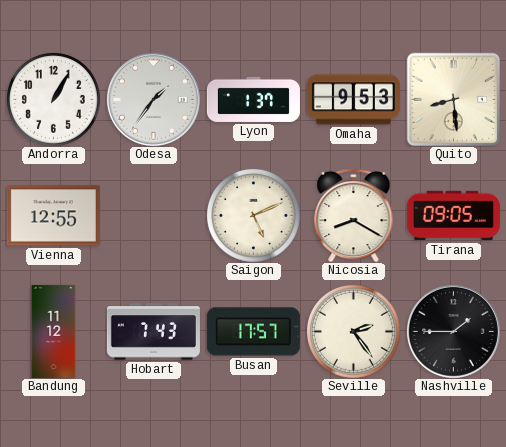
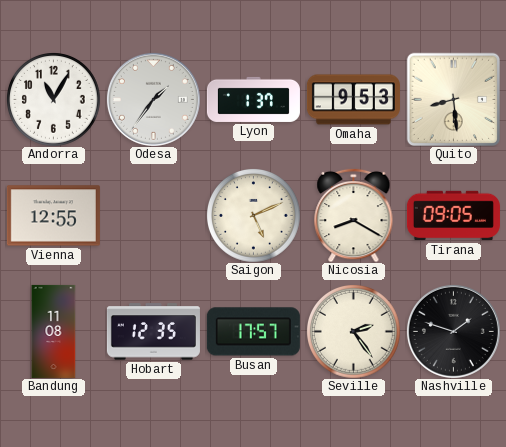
Andorra: 1:05 -> 11:05
Bandung: 11:12 -> 11:08
Hobart: 7:43 -> 12:35
Nashville: 1:45 -> 1:48
